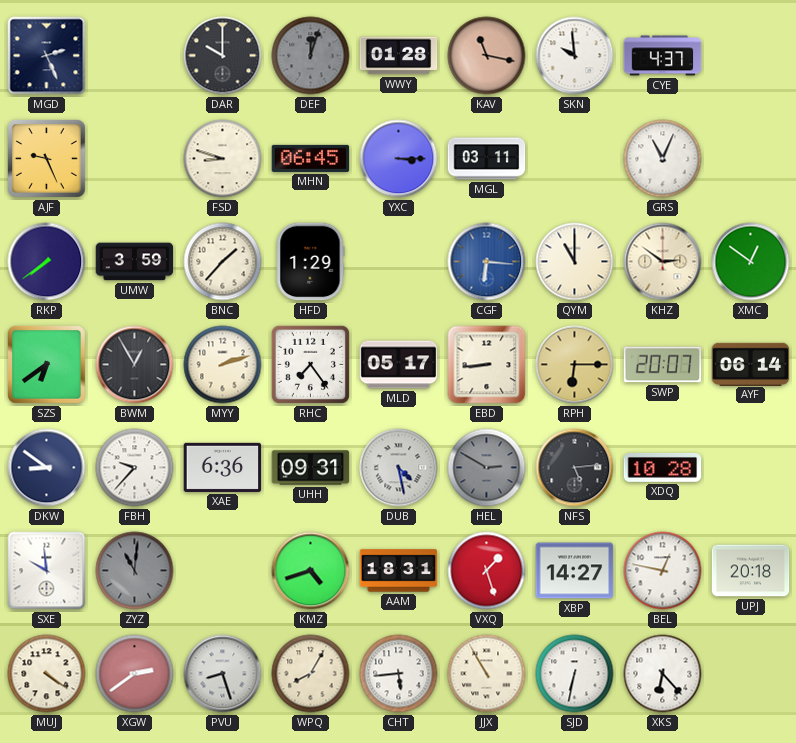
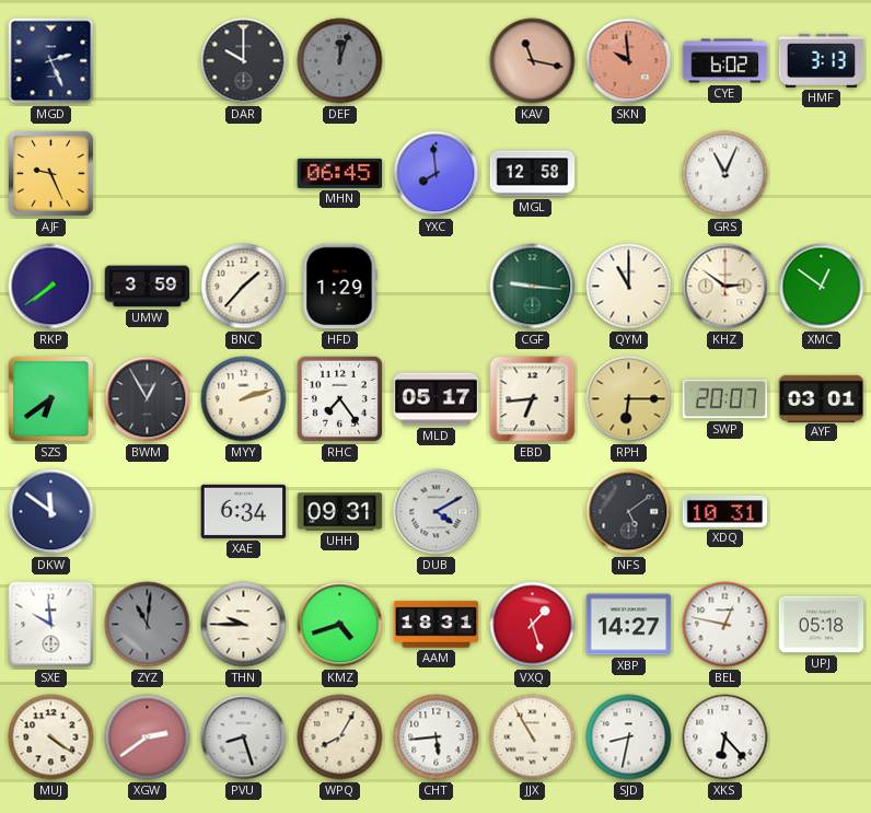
WWY: 01:28 -> none
SKN dial: white -> salmon
CYE: 4:37 -> 6:02
HMF: none -> 3:13
FSD: 8:48 -> none
YXC: 3:15 -> 7:59
MGL: 03:11 -> 12:58
CGF: 6:16 -> 9:16
CGF dial: blue -> green
EBD: 8:44 -> 6:44
AYF: 06:14 -> 03:01
DKW: 8:51 -> 11:51
FBH: 9:37 -> none
XAE: 6:36 -> 6:34
DUB: 4:28 -> 4:10
HEL: 2:50 -> none
NFS: 5:14 -> 5:09
XDQ: 10:28 -> 10:31
THN: none -> 9:45
UPJ: 20:18 -> 05:18
SJD: 6:32 -> 8:32
